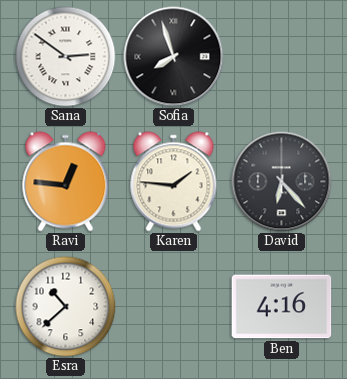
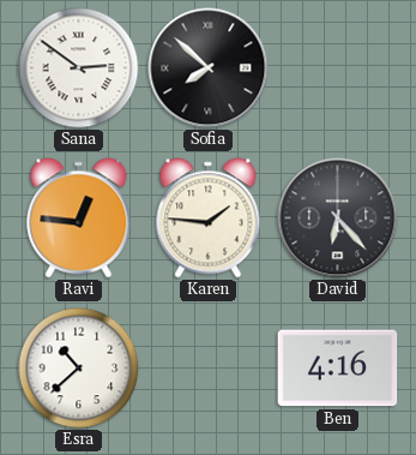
Sofia: 7:57 -> 7:52
